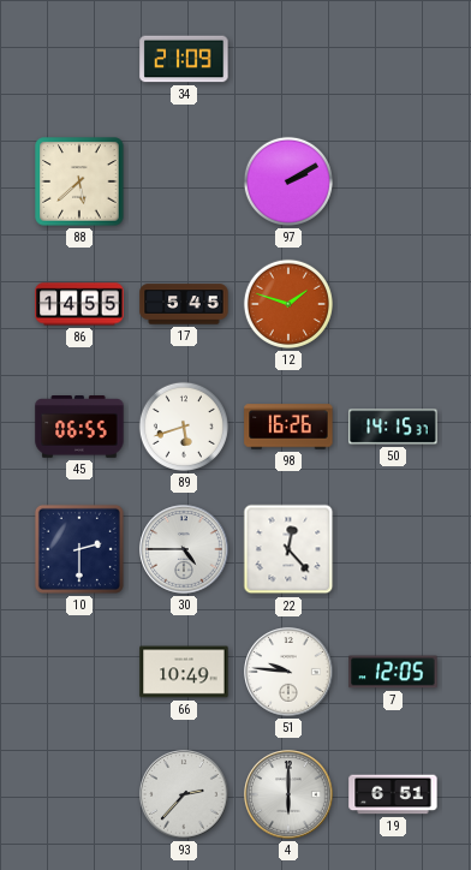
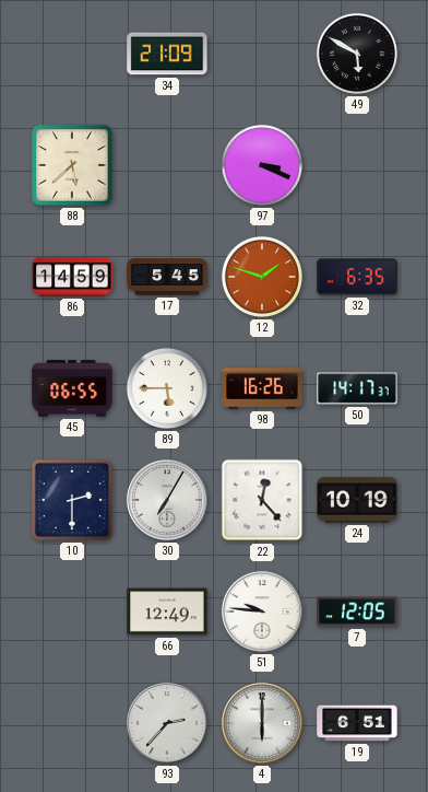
49: none -> 5:50
97: 2:10 -> 3:19
86: 14:55 -> 14:59
32: none -> 6:35
89: 5:42 -> 5:45
50: 14:15 -> 14:17
30: 4:45 -> 7:05
24: none -> 10:19
66: 10:49 -> 12:49
